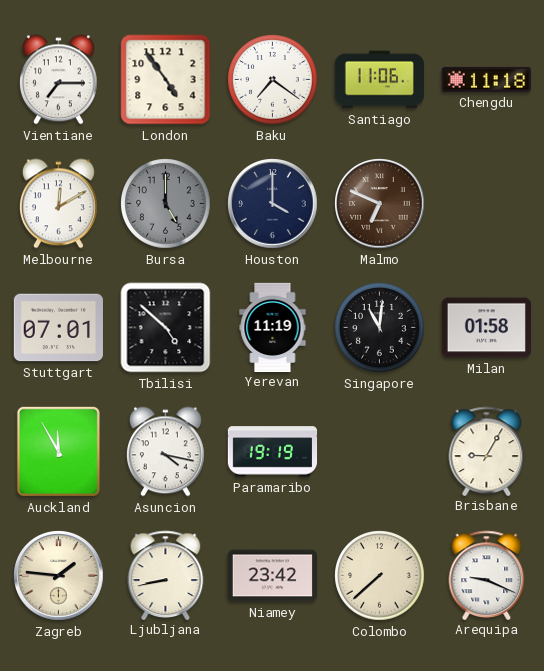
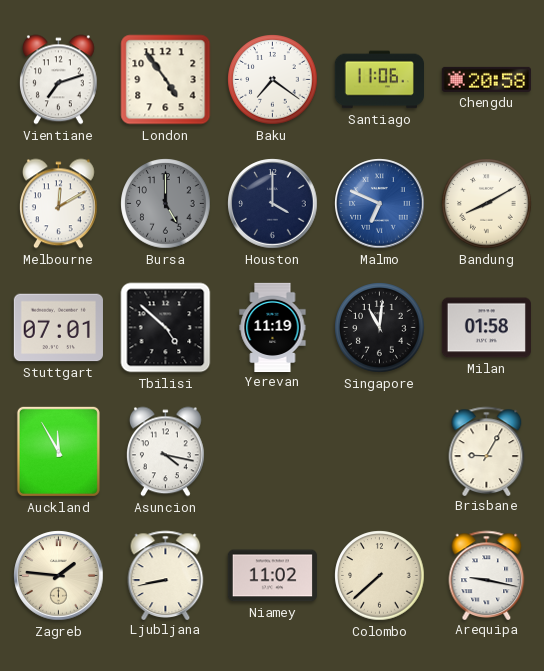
Vientiane: 7:15 -> 7:12
Chengdu: 11:18 -> 20:58
Malmo dial: brown -> blue
Bandung: none -> 8:10
Paramaribo: 19:19 -> none
Niamey: 23:42 -> 11:02
Arequipa: 9:19 -> 9:17
